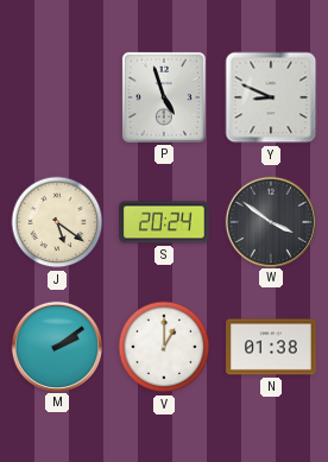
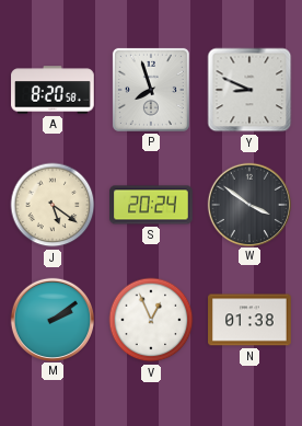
A: none -> 8:20
P: 4:57 -> 7:57
V: 1:00 -> 12:56
